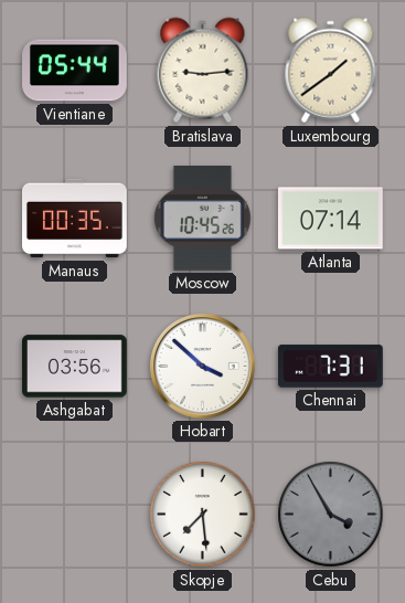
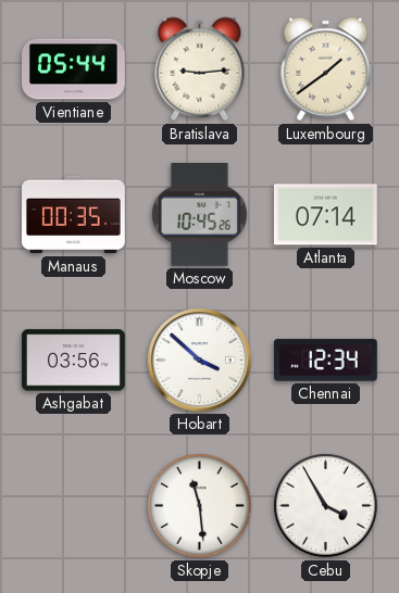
Chennai: 7:31 -> 12:34
Skopje: 7:29 -> 11:29
Cebu dial: grey -> white
